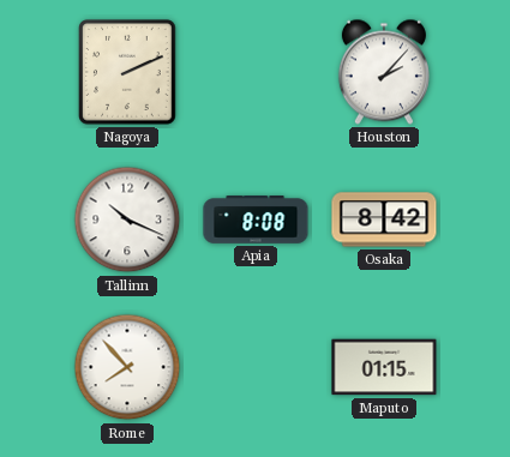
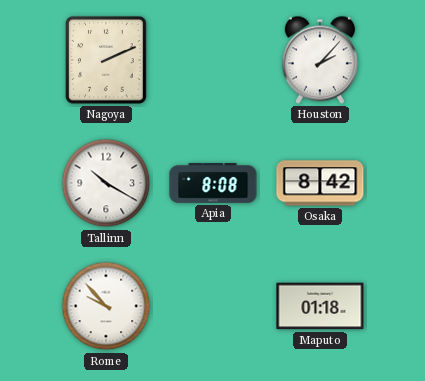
Tallinn: 10:19 -> 10:20
Rome: 7:53 -> 9:53
Maputo: 01:15 -> 01:18
